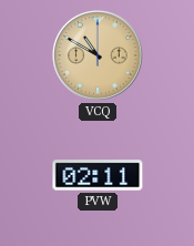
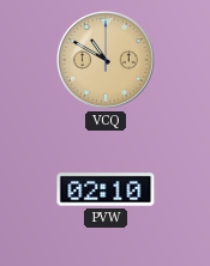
PVW: 02:11 -> 02:10
